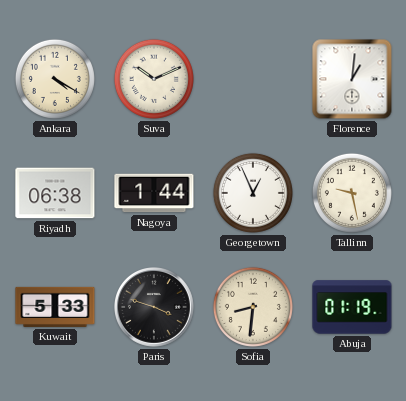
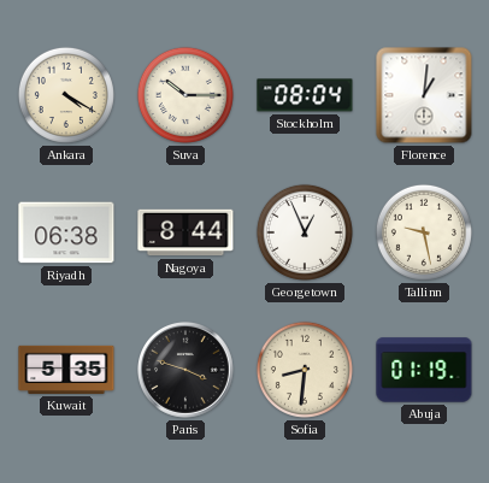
Suva: 10:11 -> 10:15
Stockholm: none -> 08:04
Nagoya: 1:44 -> 8:44
Kuwait: 5:33 -> 5:35
